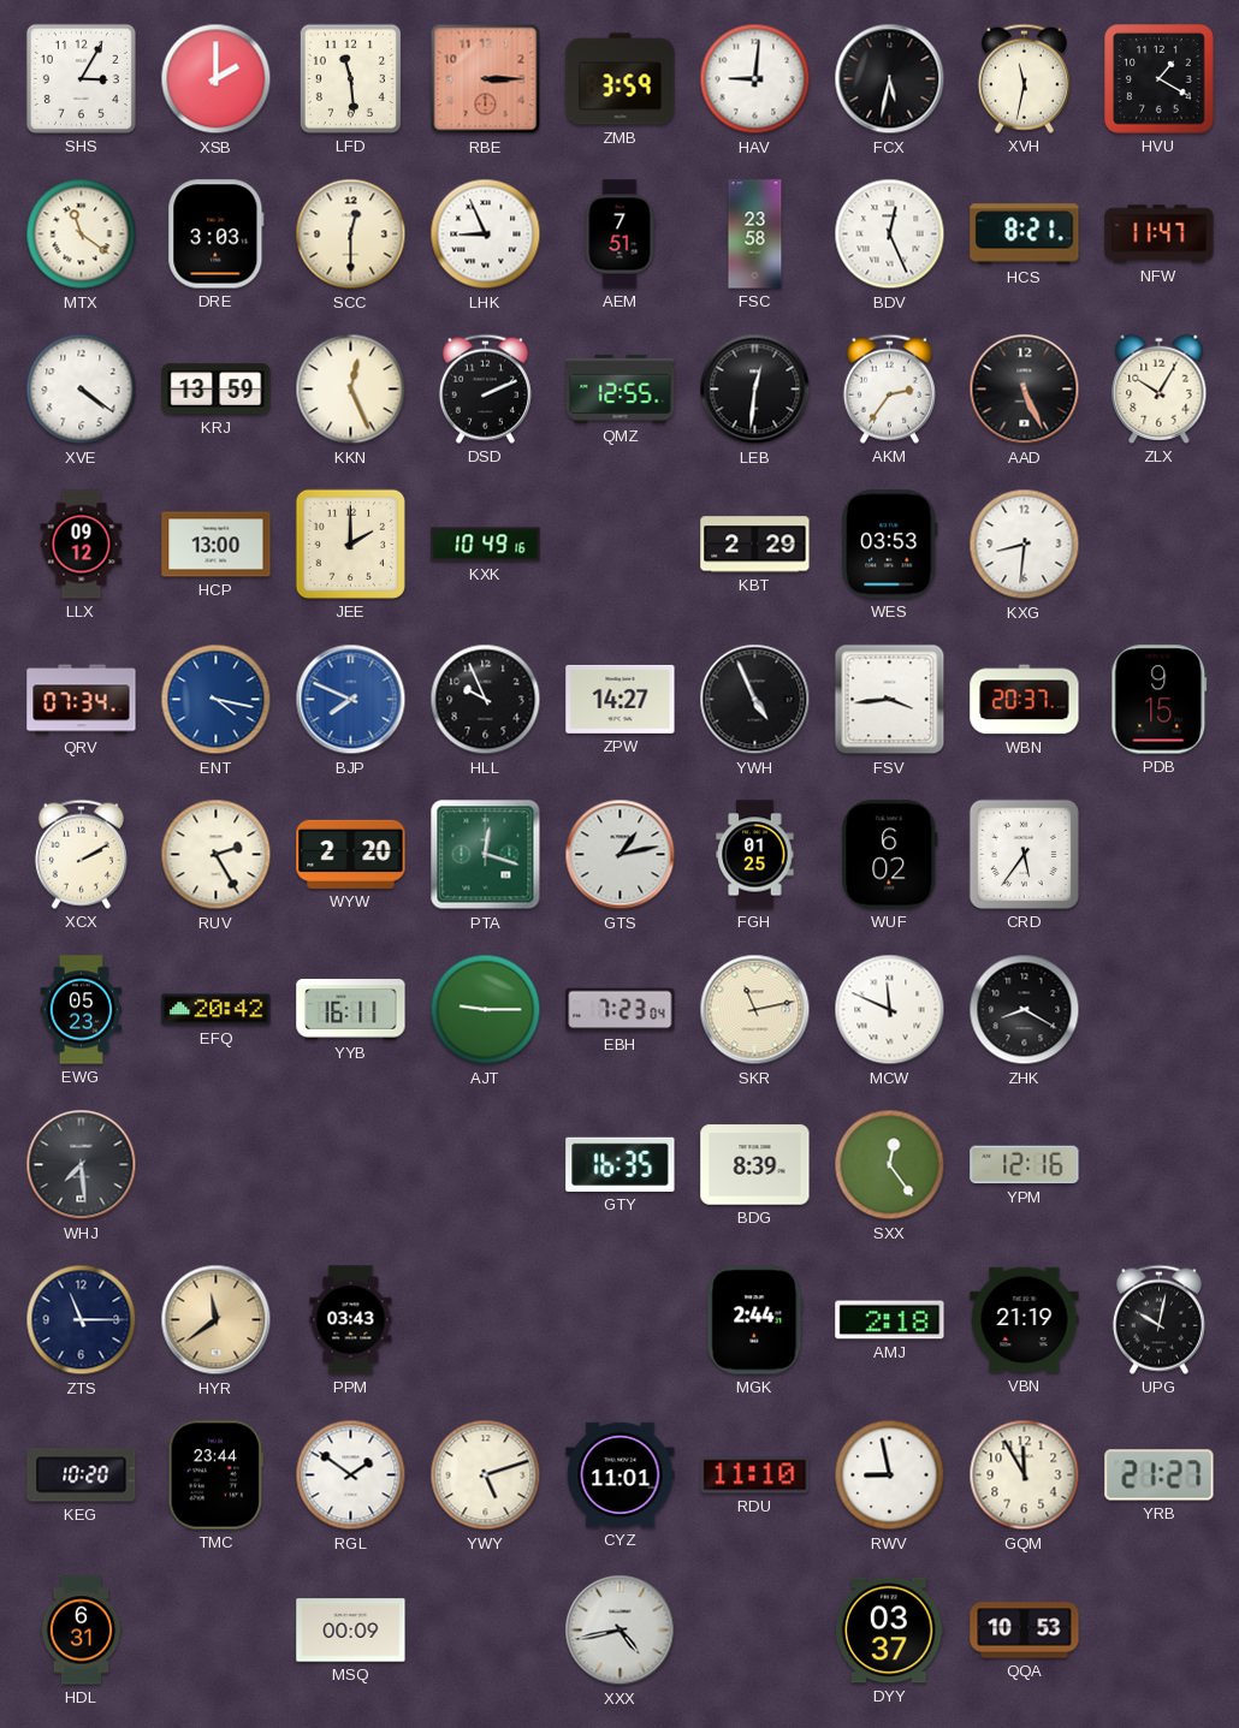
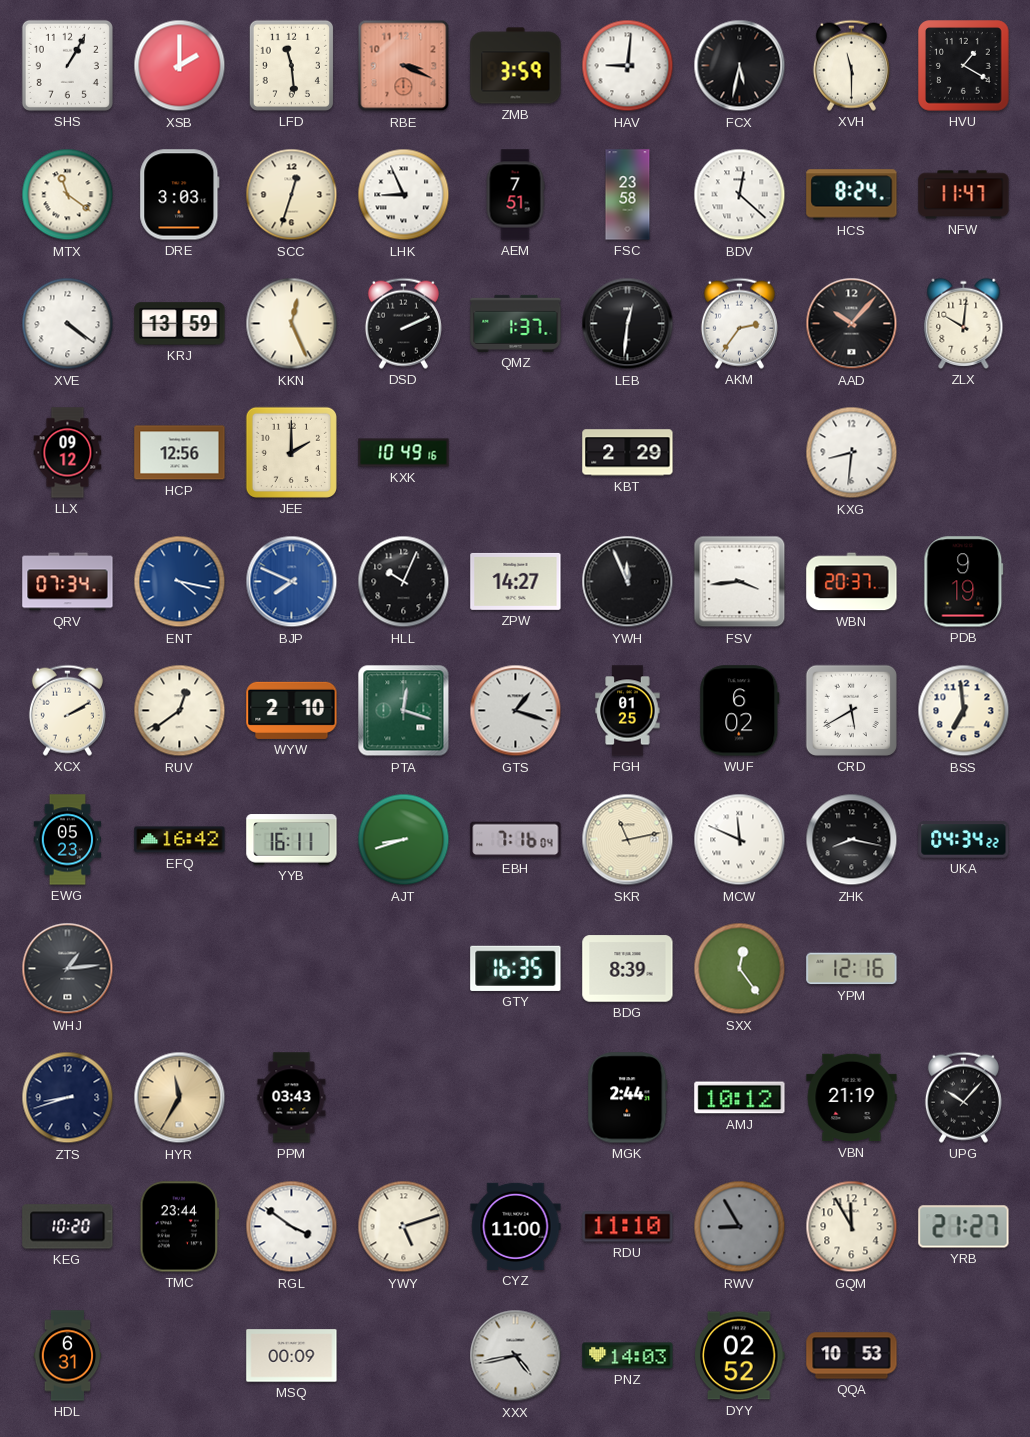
SHS: 3:05 -> 1:05
RBE: 3:15 -> 3:19
XVH: 11:32 -> 11:30
SCC: 12:30 -> 12:33
BDV: 12:26 -> 12:22
HCS: 8:21 -> 8:24
QMZ: 12:55 -> 1:37
AAD: 5:26 -> 10:07
ZLX: 10:05 -> 10:01
HCP: 13:00 -> 12:56
WES: 03:53 -> none
HLL: 9:56 -> 10:04
YWH: 4:56 -> 11:56
PDB: 9:15 -> 9:19
RUV: 2:25 -> 12:39
WYW: 2:20 -> 2:10
GTS: 1:13 -> 1:18
CRD: 5:36 -> 5:40
BSS: none -> 6:59
EFQ: 20:42 -> 16:42
AJT: 9:15 -> 8:42
EBH: 7:23 -> 7:16
ZHK: 8:20 -> 8:17
UKA: none -> 04:34
WHJ: 7:29 -> 1:14
ZTS: 11:15 -> 8:42
HYR: 11:39 -> 11:35
AMJ: 2:18 -> 10:12
UPG: 10:02 -> 10:07
RGL: 1:51 -> 3:51
CYZ: 11:01 -> 11:00
RWV: 8:58 -> 8:55
RWV dial: white -> grey
PNZ: none -> 14:03
DYY: 03:37 -> 02:52
